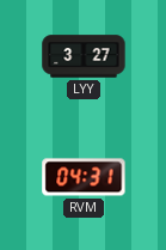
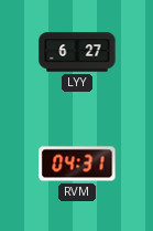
LYY: 3:27 -> 6:27
